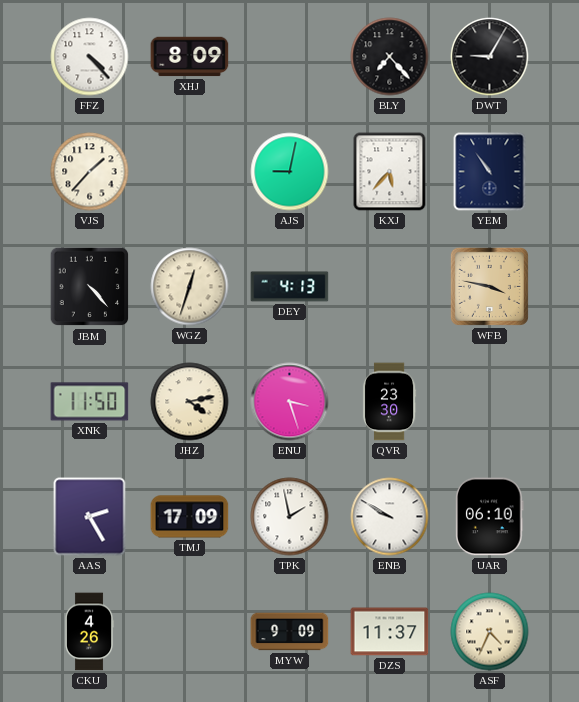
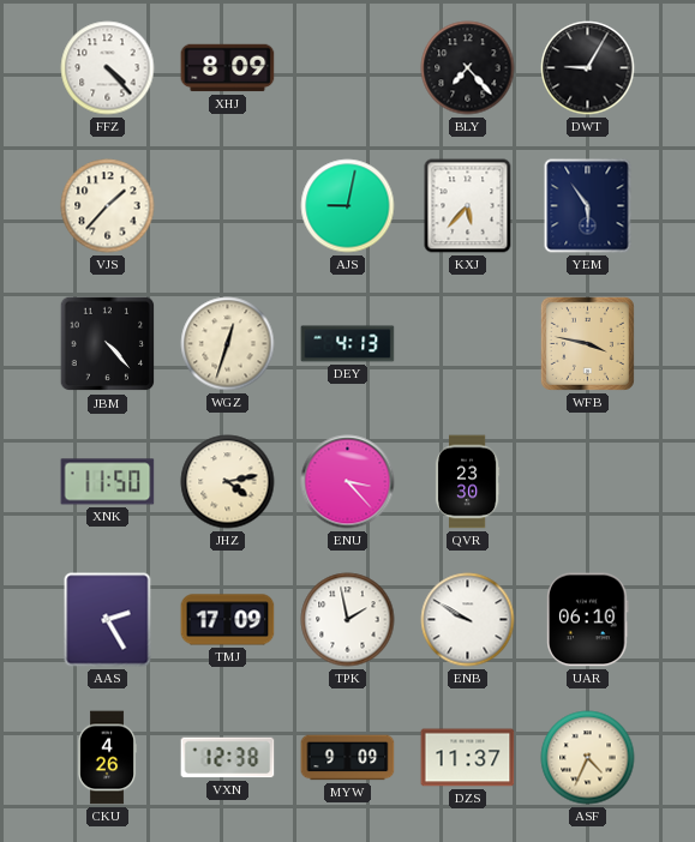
YEM: 10:54 -> 5:54
ENU: 3:27 -> 3:23
VXN: none -> 12:38
